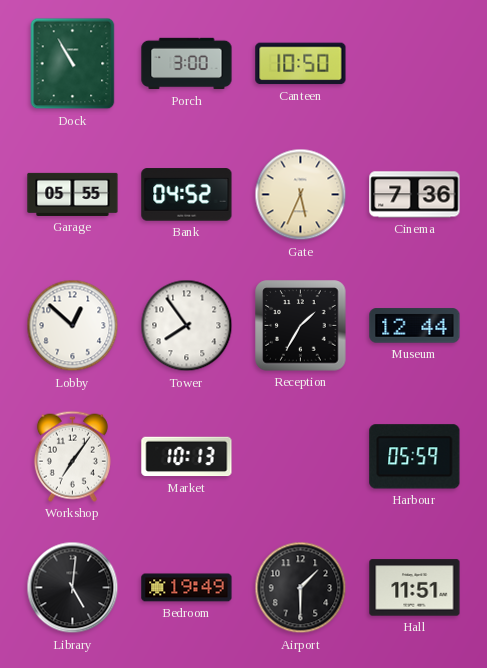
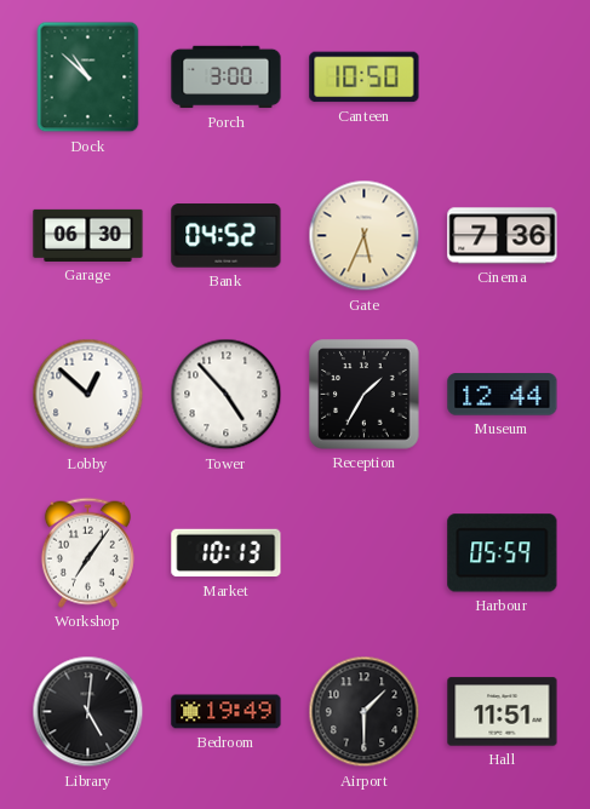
Dock: 10:55 -> 10:52
Garage: 05:55 -> 06:30
Tower: 7:54 -> 4:53
